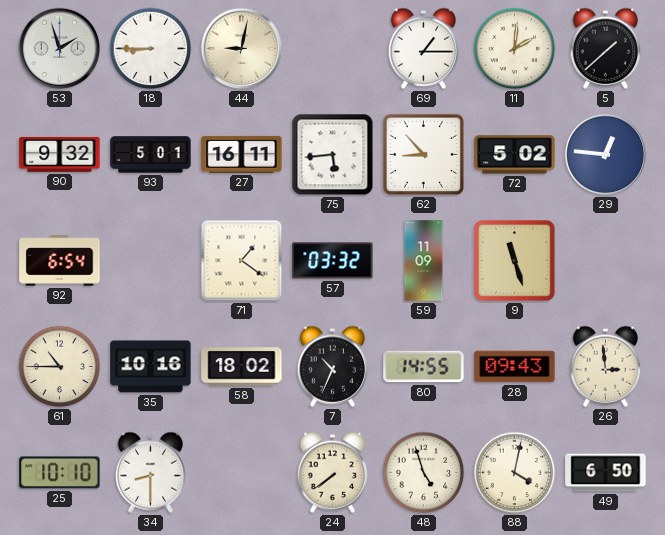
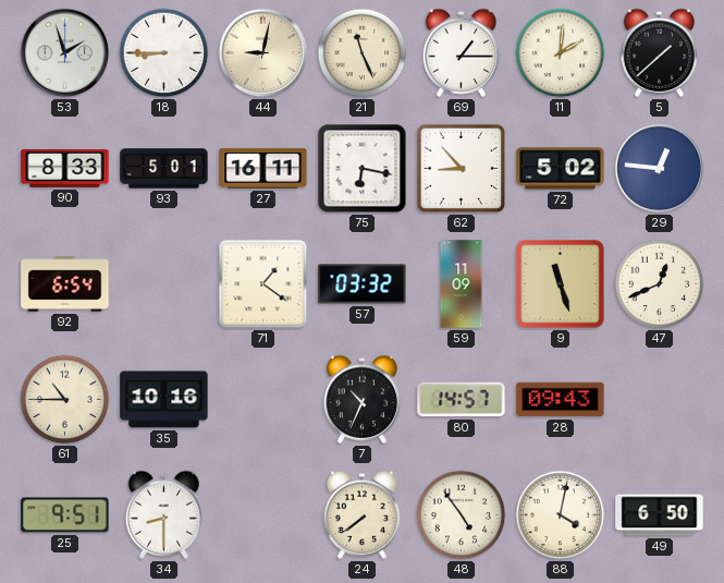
21: none -> 11:26
90: 9:32 -> 8:33
75: 5:44 -> 6:17
47: none -> 12:41
58: 18:02 -> none
80: 14:55 -> 14:57
26: 2:59 -> none
25: 10:10 -> 9:51
48: 4:57 -> 4:54
